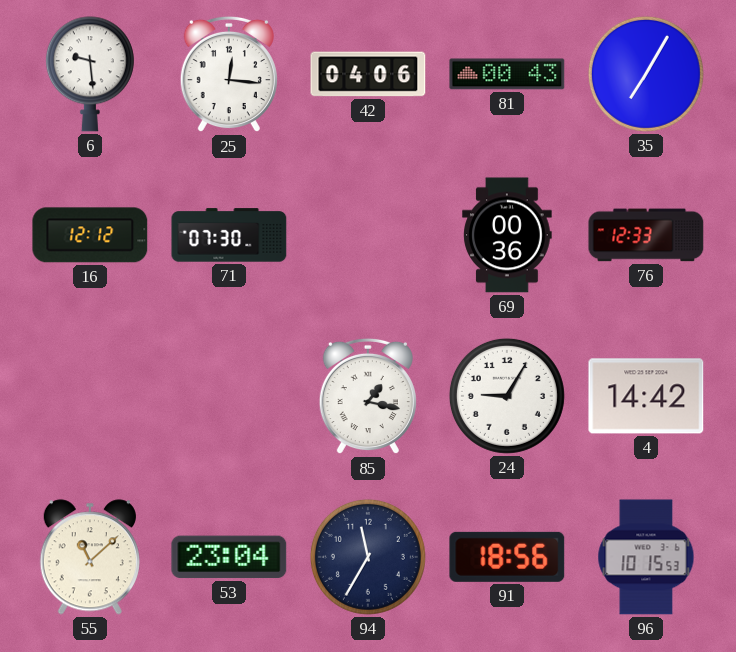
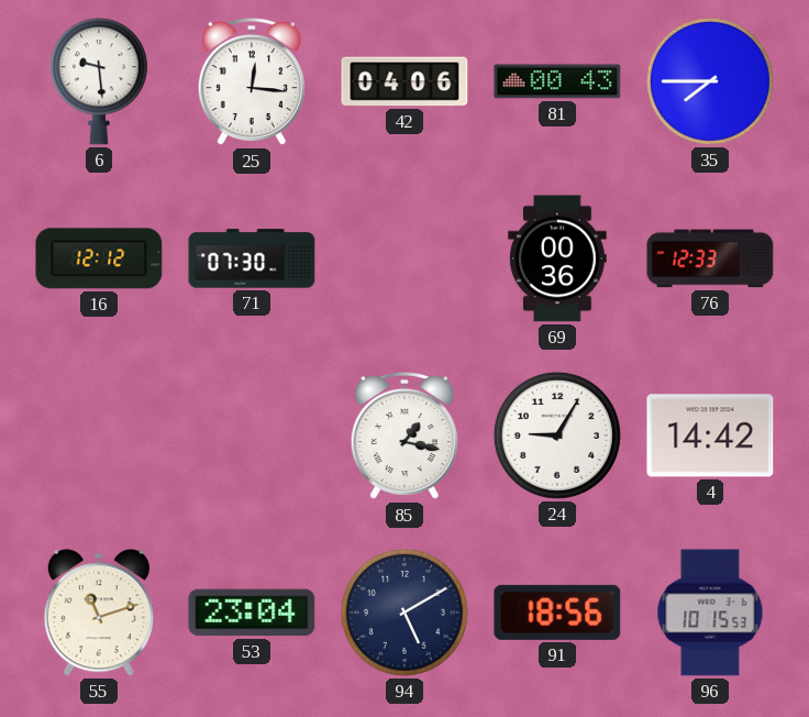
35: 7:05 -> 7:45
55: 11:08 -> 11:12
94: 11:35 -> 5:10
